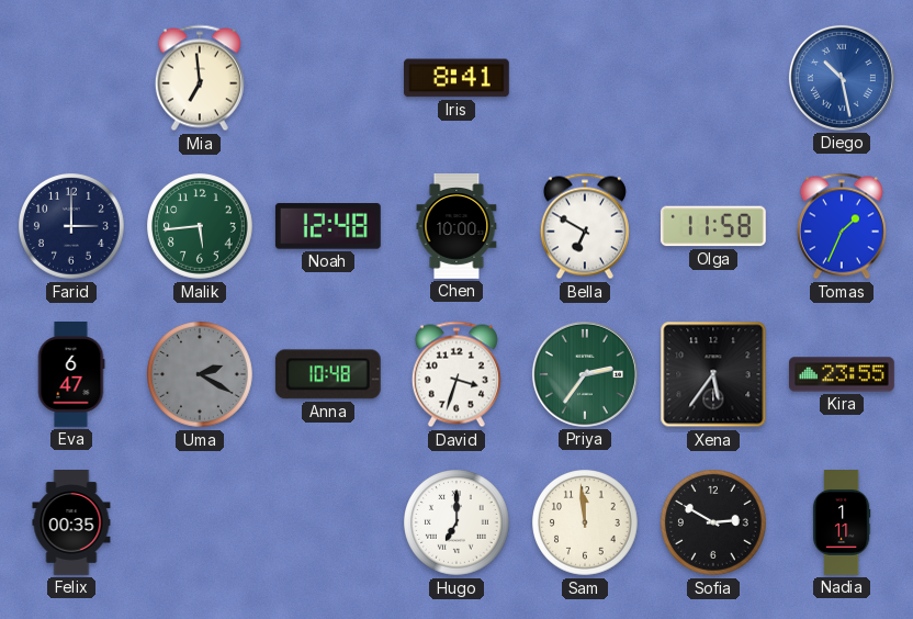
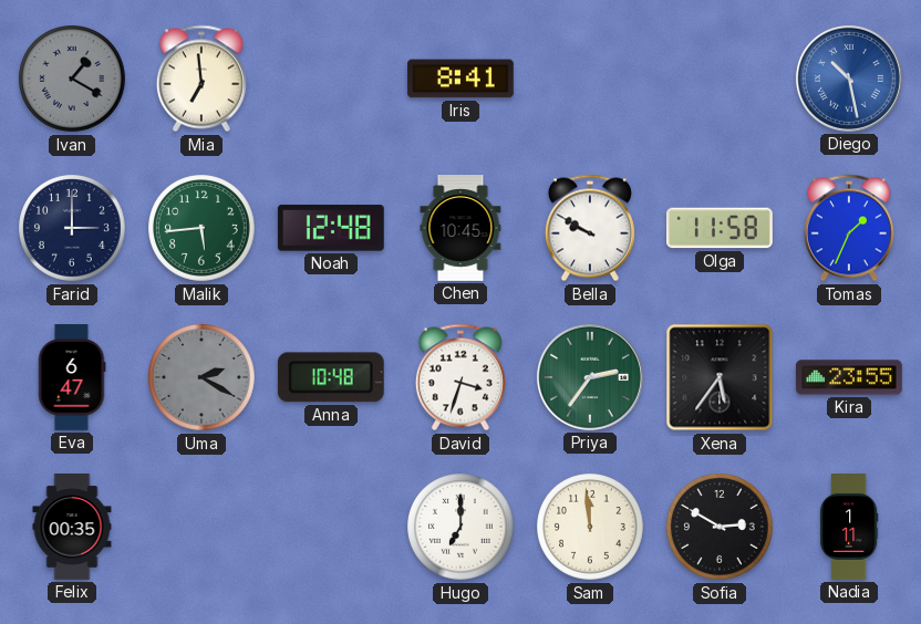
Ivan: none -> 1:20
Chen: 10:00 -> 10:45
Bella: 6:50 -> 9:50
